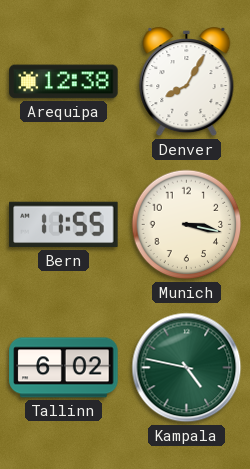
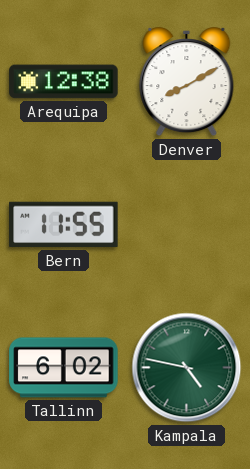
Denver: 8:05 -> 8:10
Munich: 3:17 -> none
